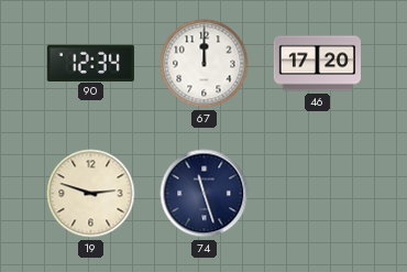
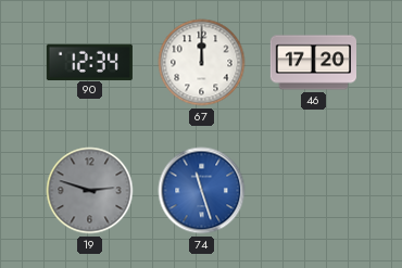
19 dial: cream -> grey
74 dial: navy -> blue
